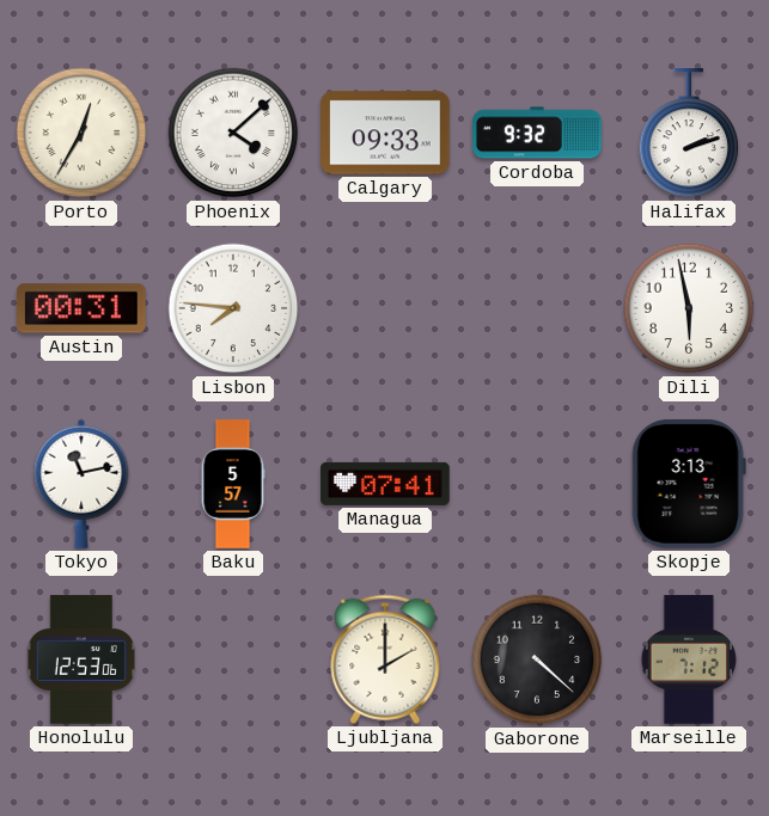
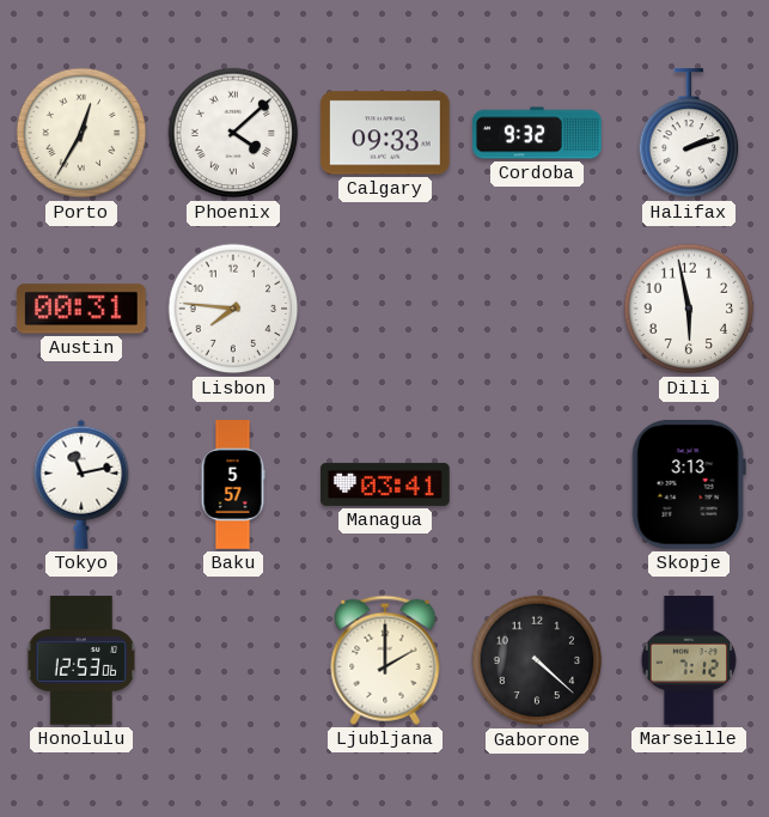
Managua: 07:41 -> 03:41
